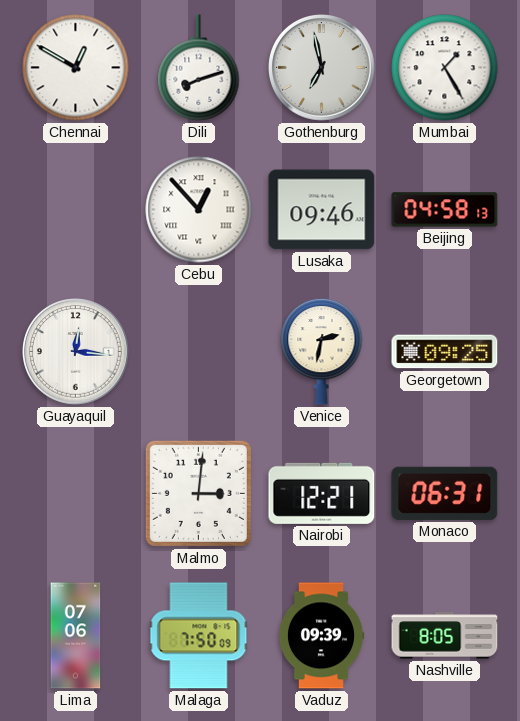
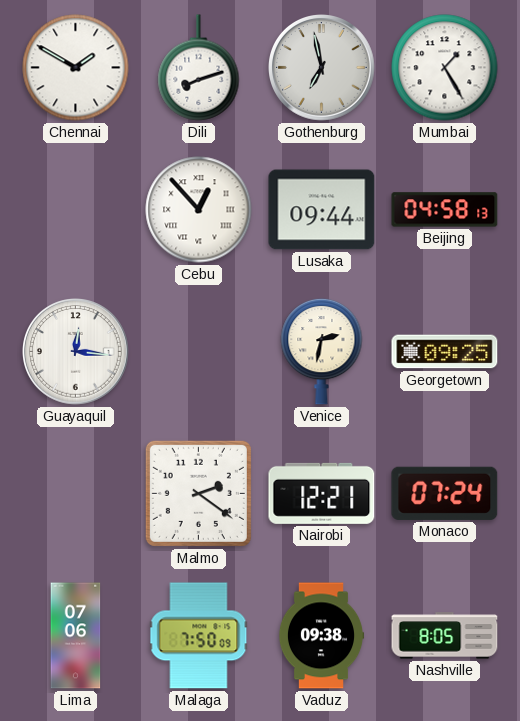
Chennai: 12:50 -> 1:50
Lusaka: 09:46 -> 09:44
Malmo: 3:01 -> 2:21
Monaco: 06:31 -> 07:24
Vaduz: 09:39 -> 09:38
